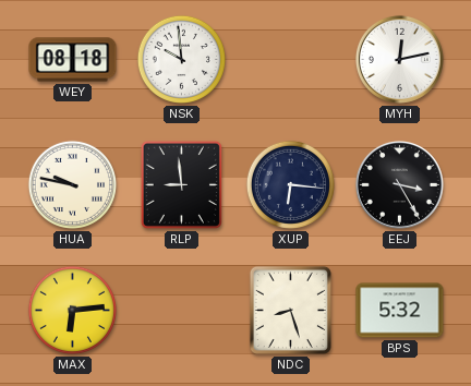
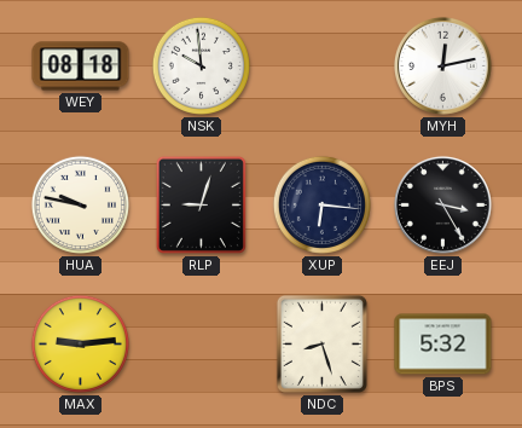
RLP: 8:59 -> 9:03
MAX: 6:14 -> 9:14
